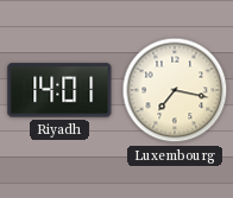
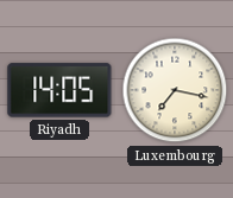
Riyadh: 14:01 -> 14:05
